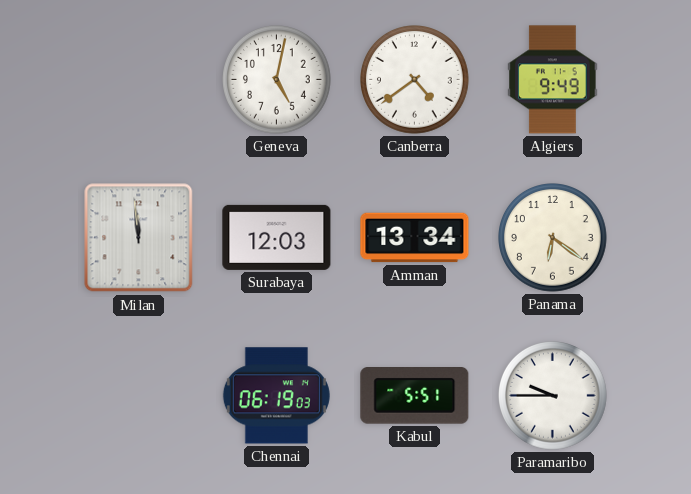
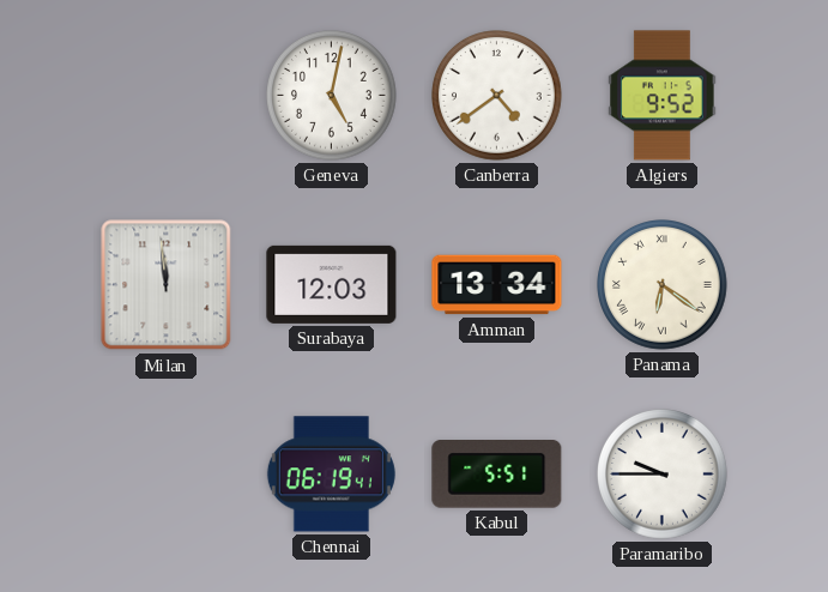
Algiers: 9:49 -> 9:52
Panama numerals: Arabic -> Roman
Chennai: 06:19:03 -> 06:19:41
